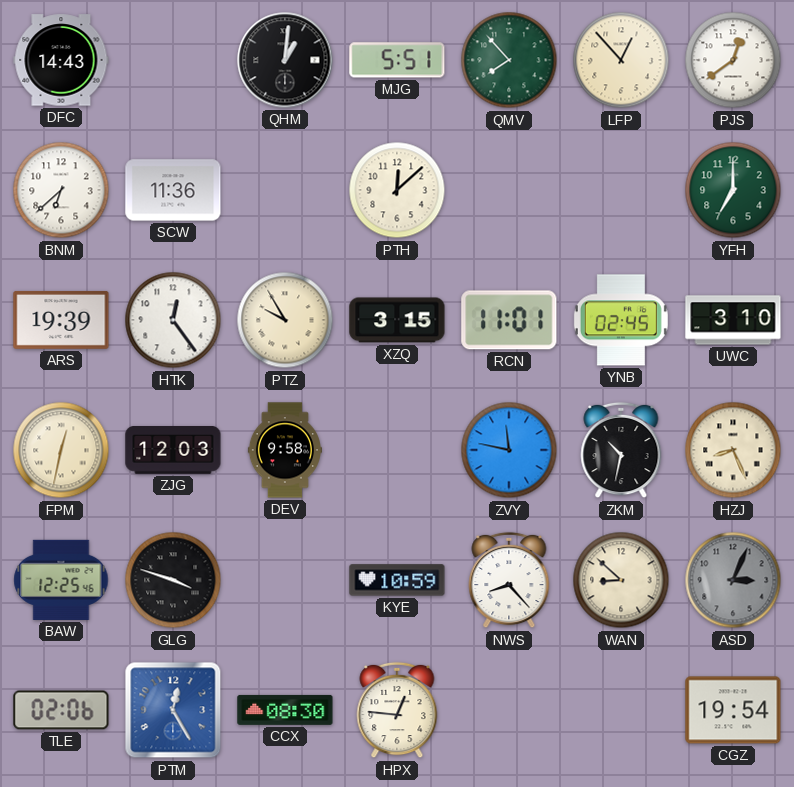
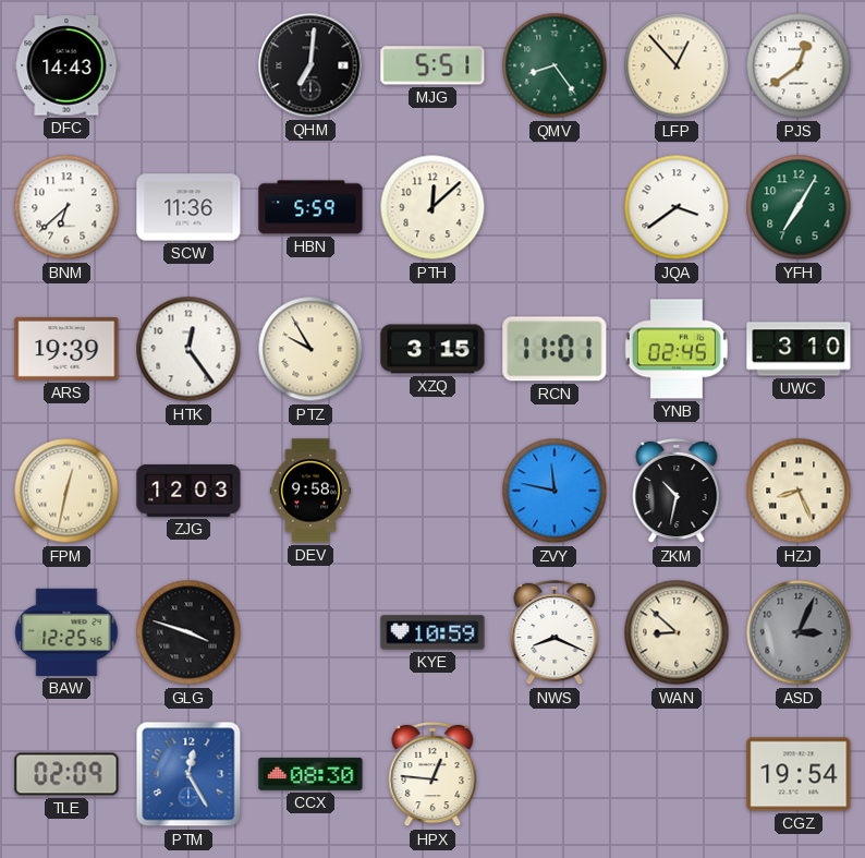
QHM: 1:01 -> 7:01
QMV: 7:53 -> 8:24
HBN: none -> 5:59
JQA: none -> 3:39
YFH: 7:00 -> 7:05
NWS: 8:23 -> 8:19
TLE: 02:06 -> 02:09
